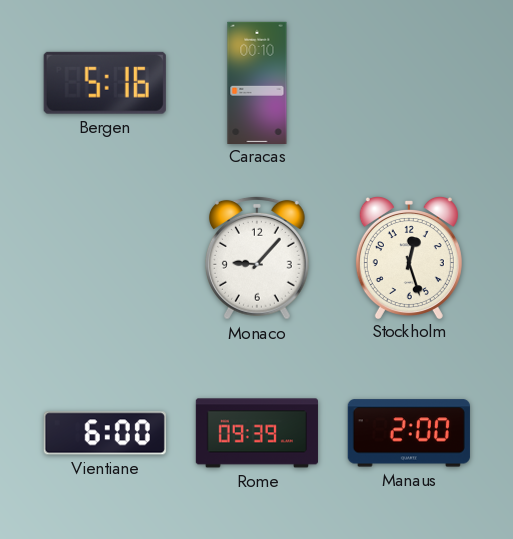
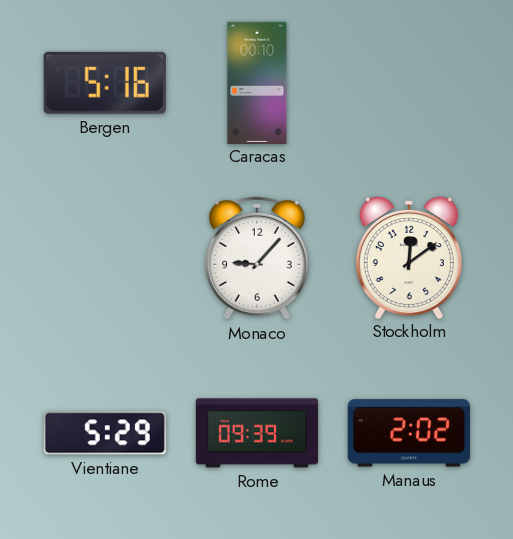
Stockholm: 12:27 -> 12:09
Vientiane: 6:00 -> 5:29
Manaus: 2:00 -> 2:02
